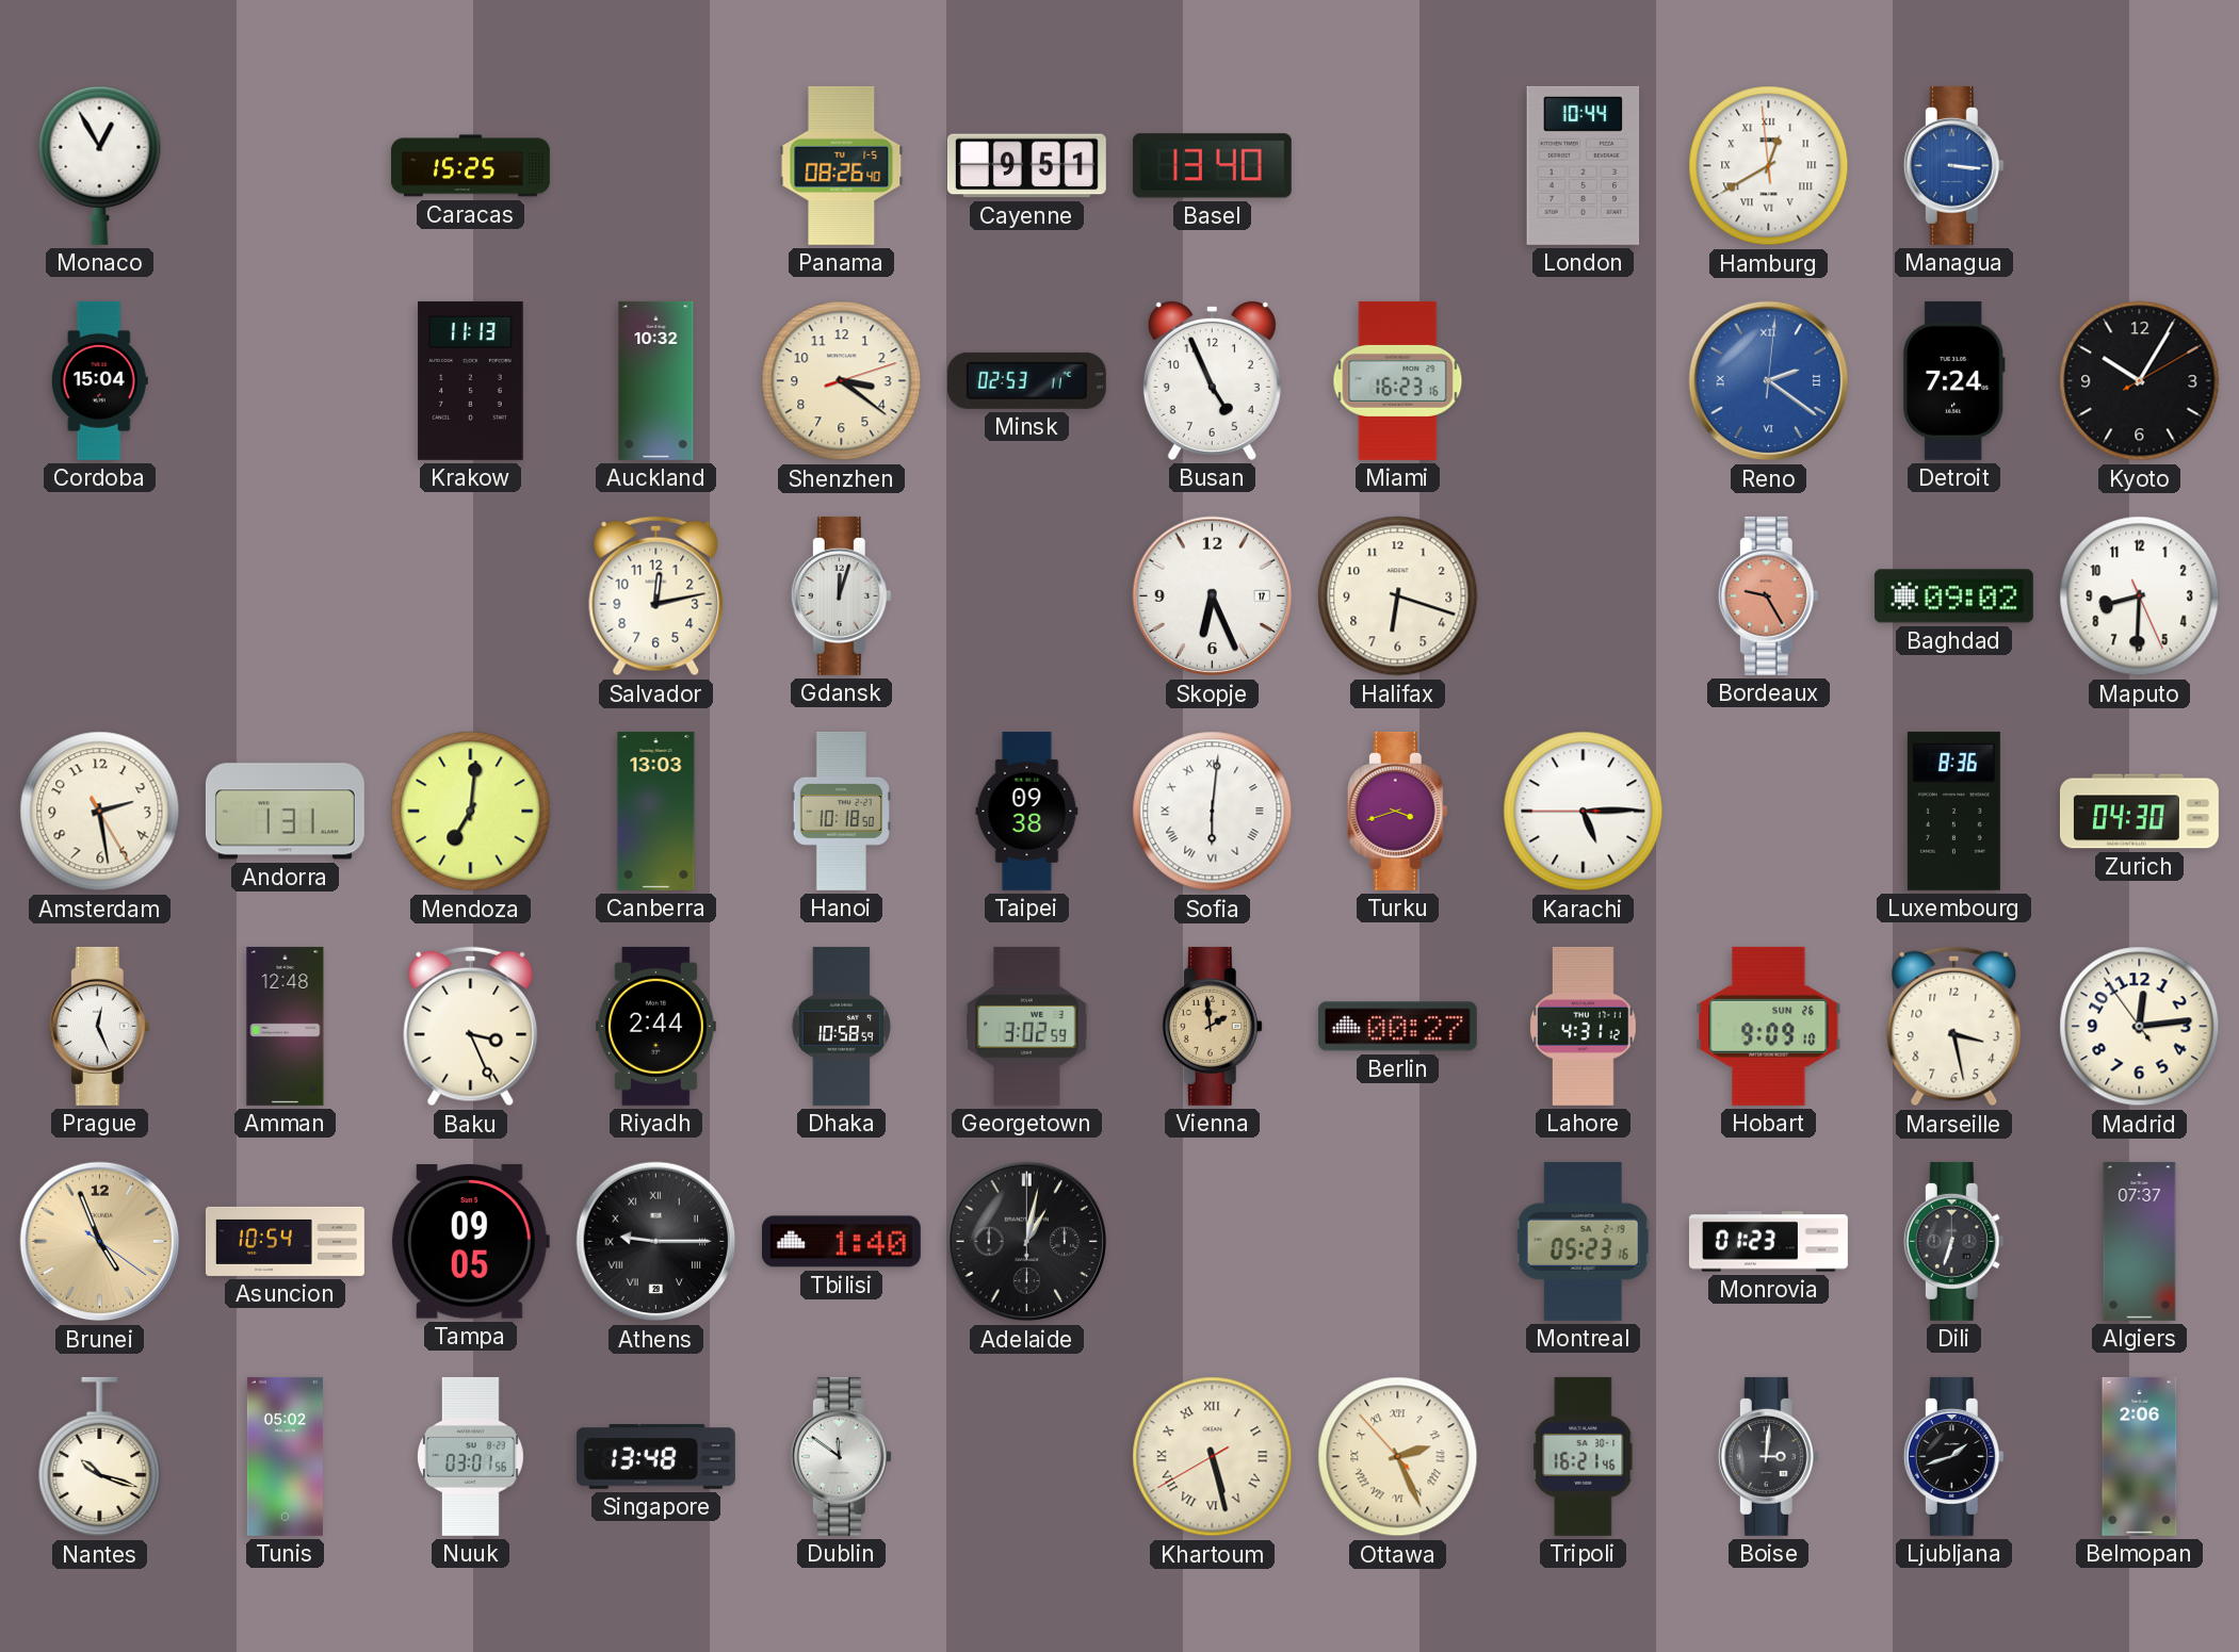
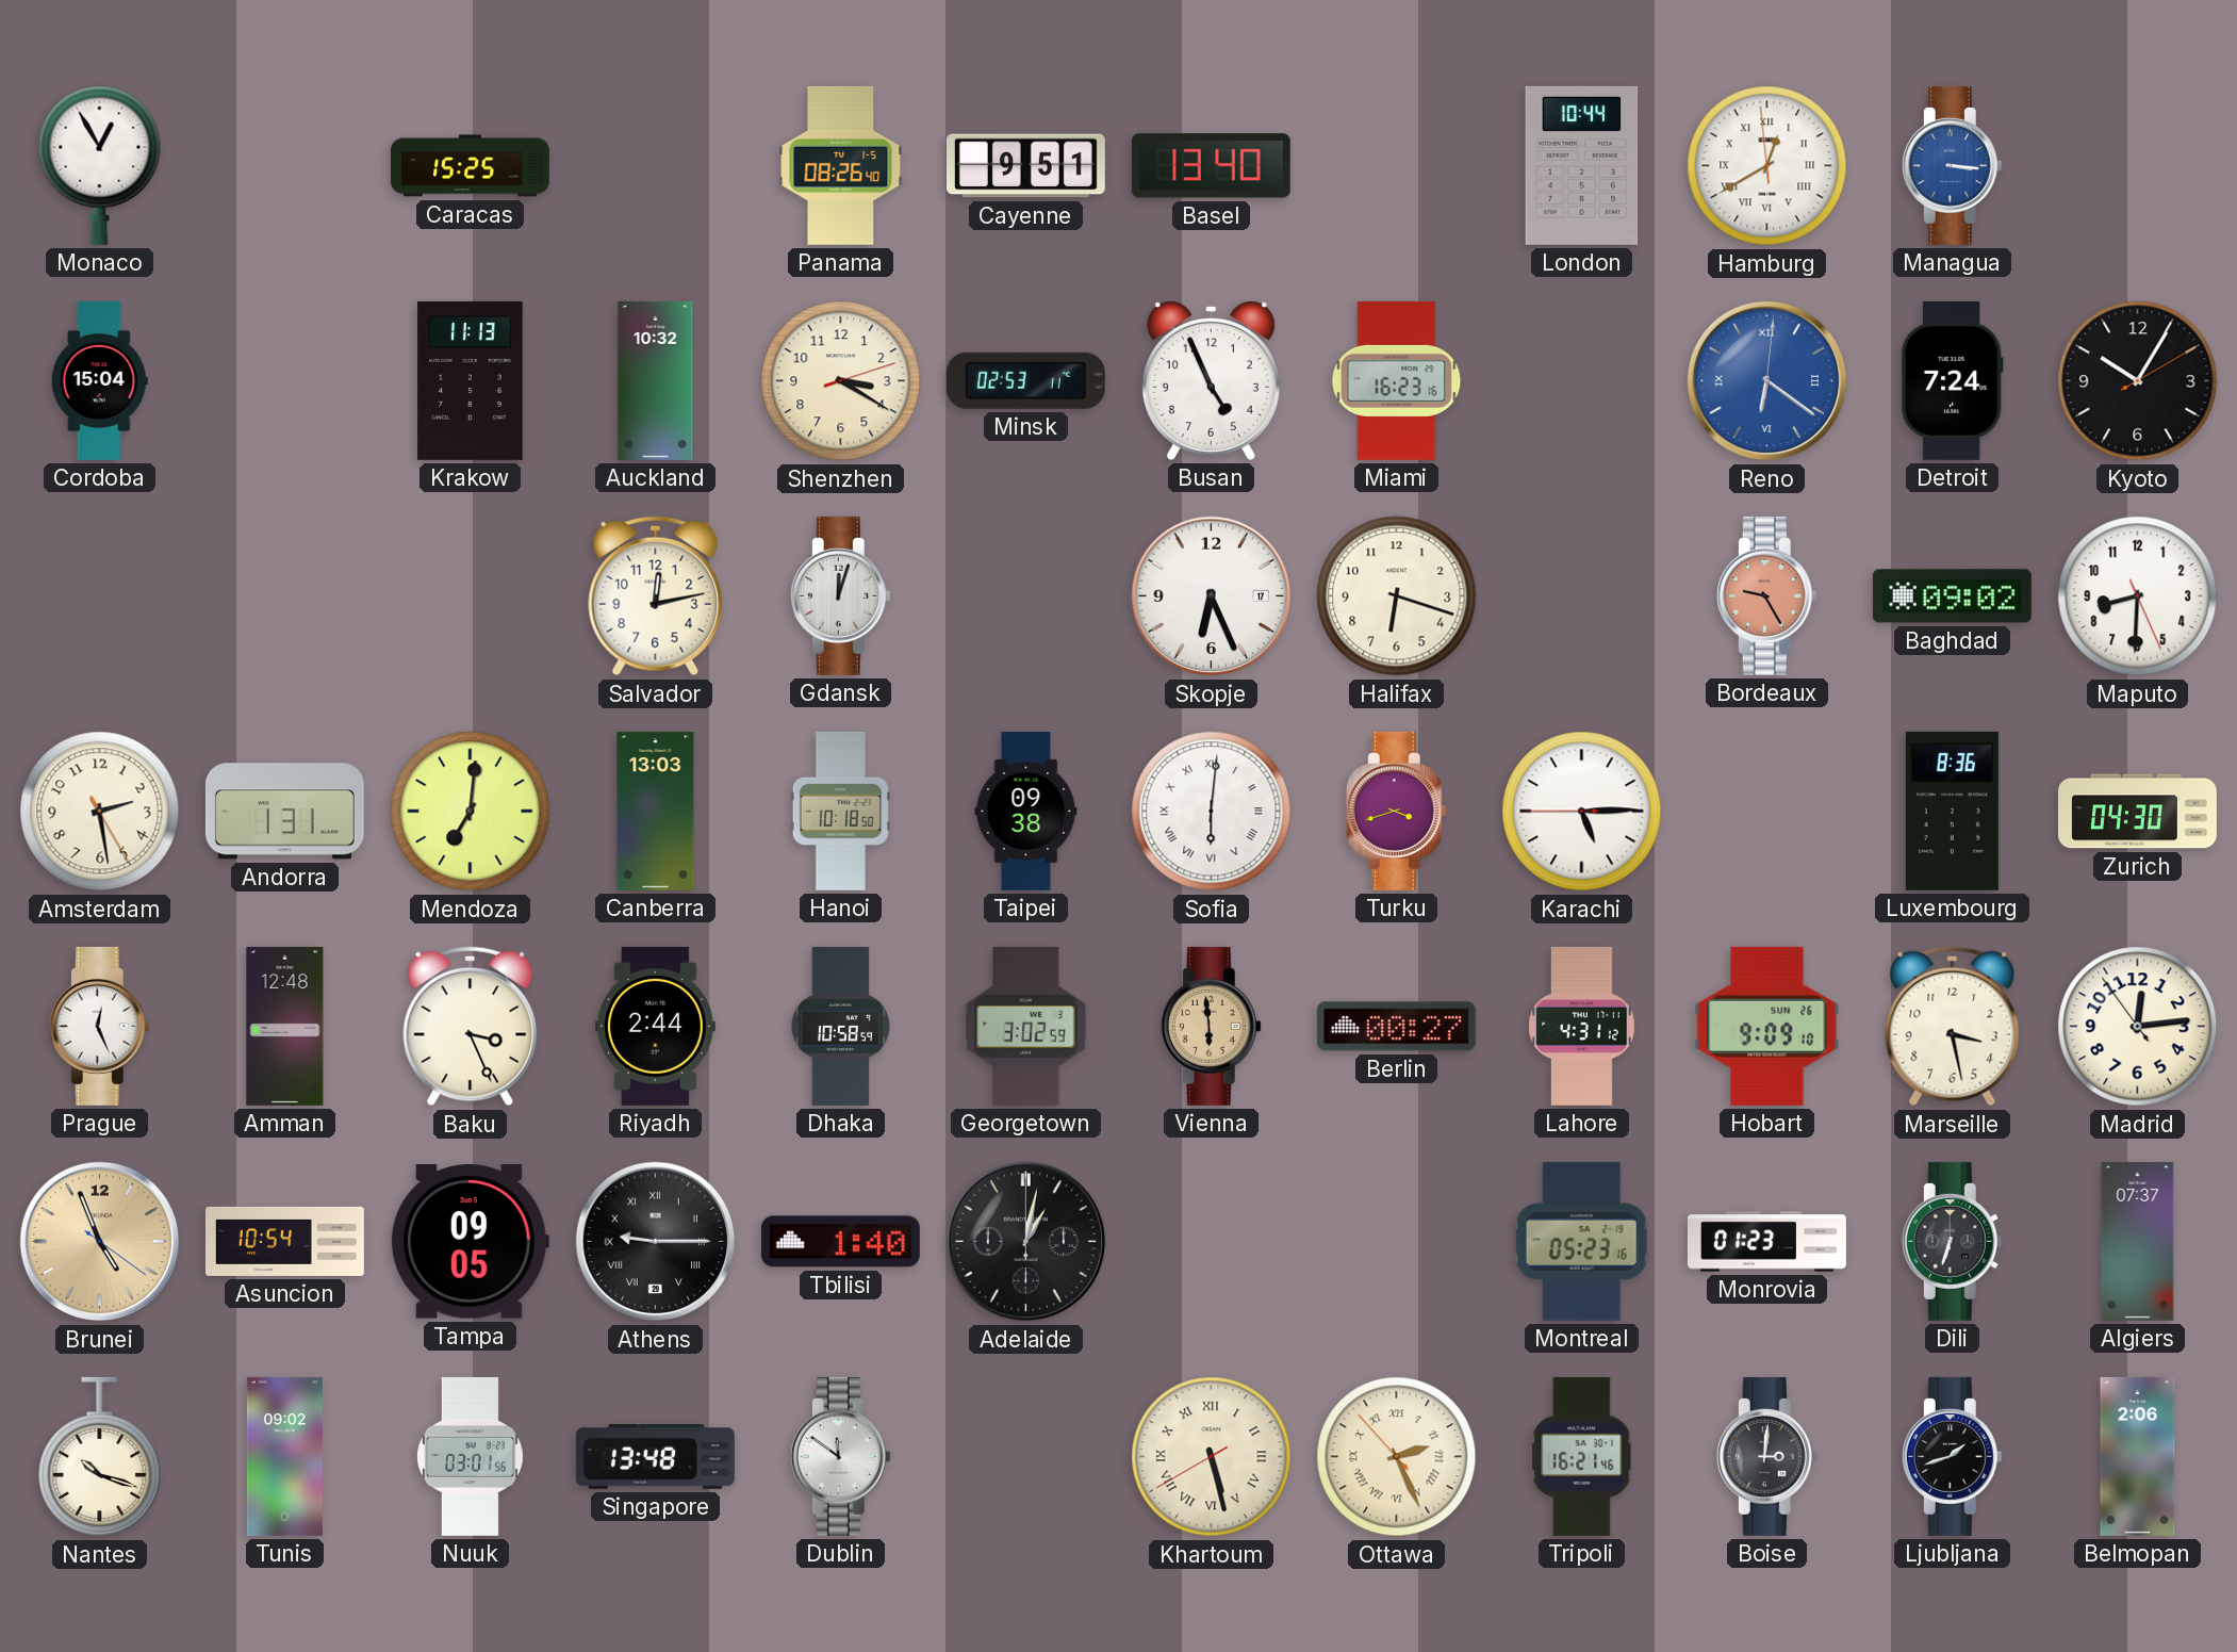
Shenzhen: 3:21 -> 3:20
Reno: 2:21 -> 6:21
Vienna: 1:59 -> 5:59
Tunis: 05:02 -> 09:02
